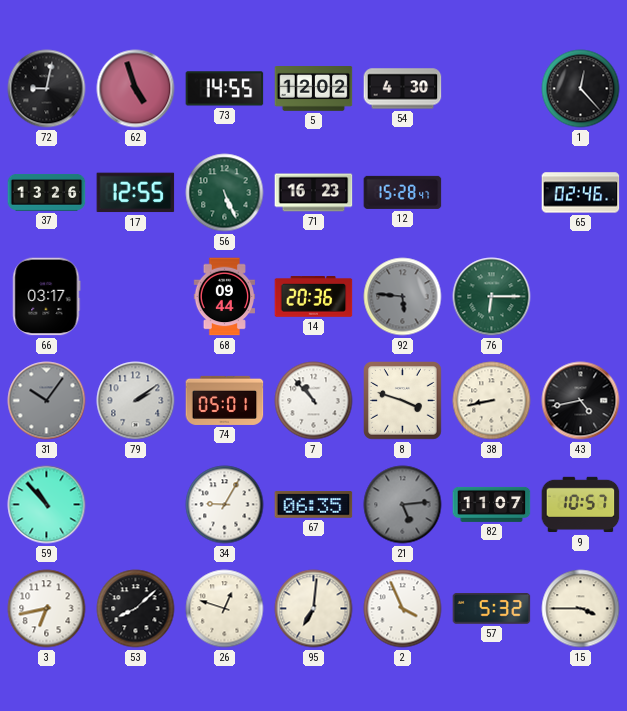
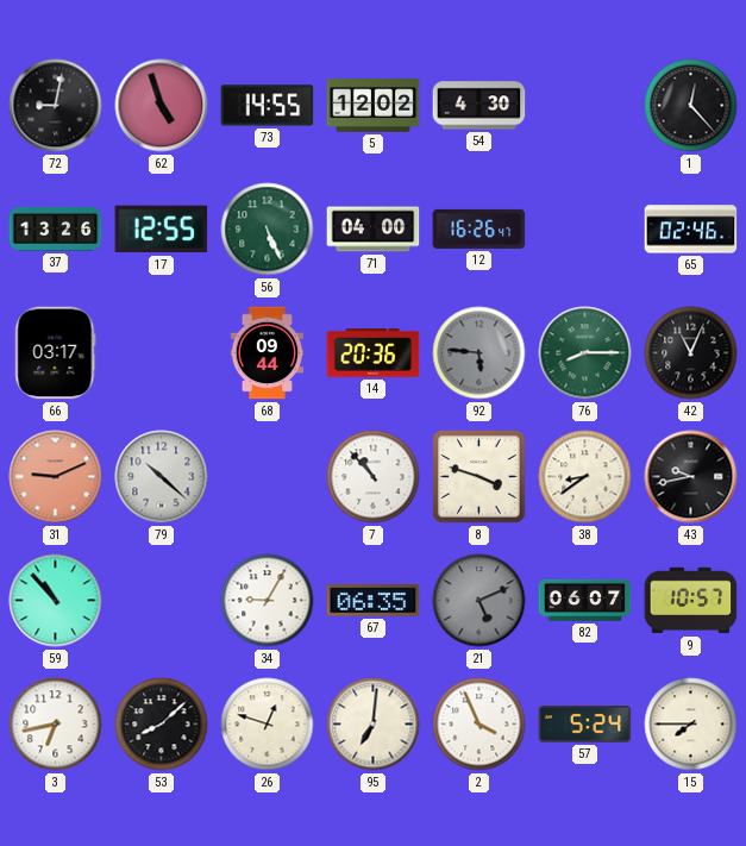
71: 16:23 -> 04:00
12: 15:28 -> 16:26
76: 6:15 -> 8:15
42: none -> 11:04
31: 10:06 -> 9:11
31 dial: grey -> salmon
79: 2:09 -> 10:22
74: 05:01 -> none
38: 8:43 -> 8:39
43: 4:43 -> 9:43
21: 5:14 -> 5:11
82: 11:07 -> 06:07
57: 5:32 -> 5:24
15: 3:45 -> 7:45
